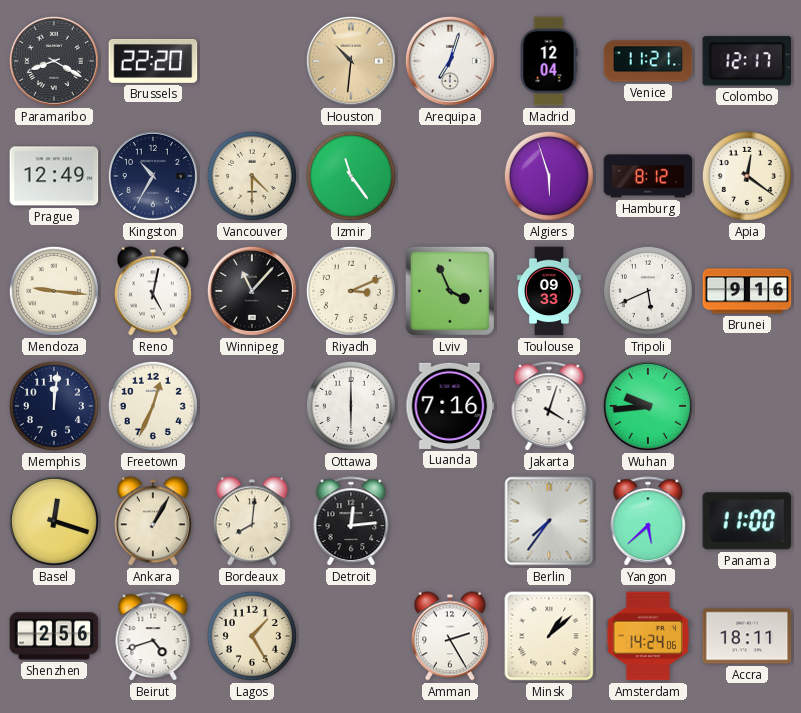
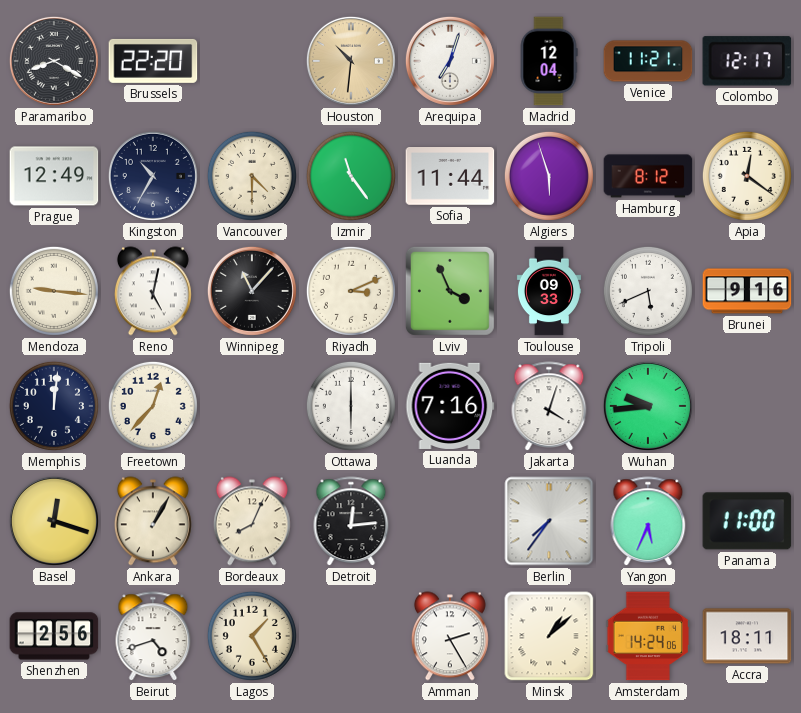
Sofia: none -> 11:44
Freetown: 12:34 -> 12:37
Bordeaux: 8:01 -> 8:04
Yangon: 5:38 -> 5:34
